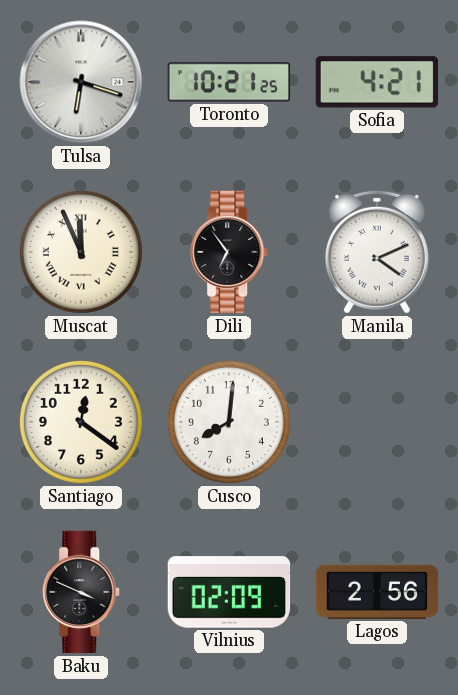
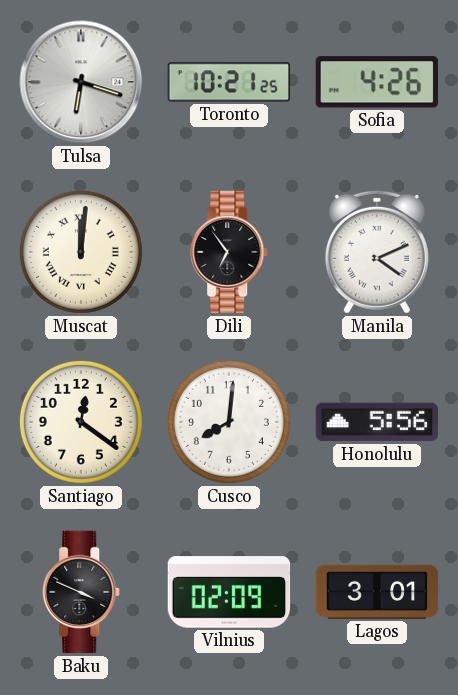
Sofia: 4:21 -> 4:26
Muscat: 11:56 -> 12:01
Honolulu: none -> 5:56
Lagos: 2:56 -> 3:01
